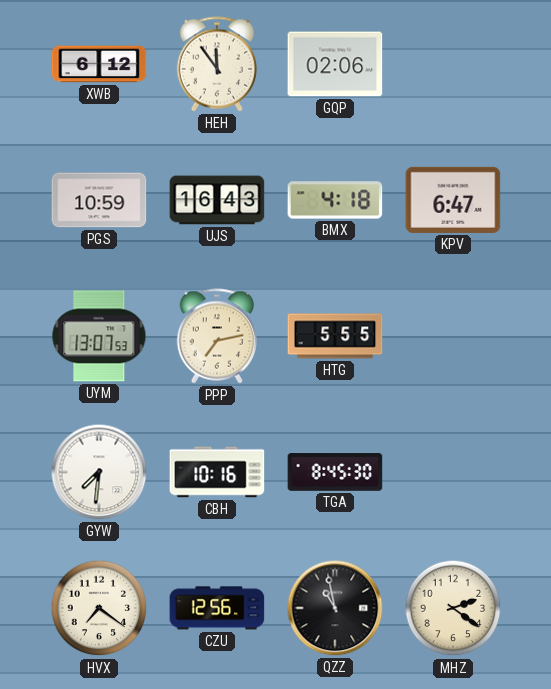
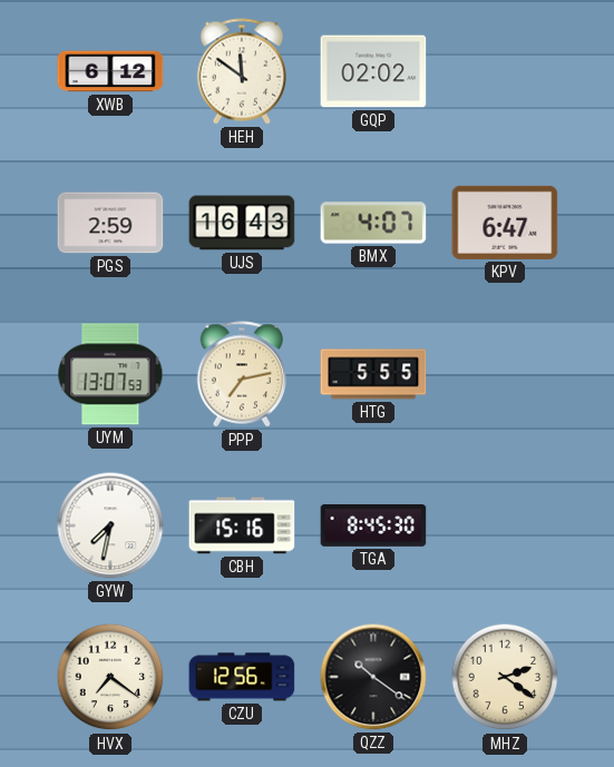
HEH: 11:54 -> 11:51
GQP: 02:06 -> 02:02
PGS: 10:59 -> 2:59
BMX: 4:18 -> 4:07
GYW: 7:31 -> 7:32
CBH: 10:16 -> 15:16
QZZ: 10:58 -> 10:21
